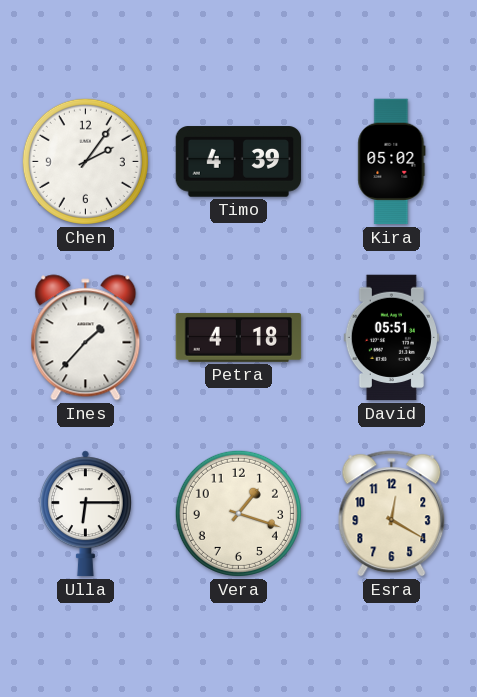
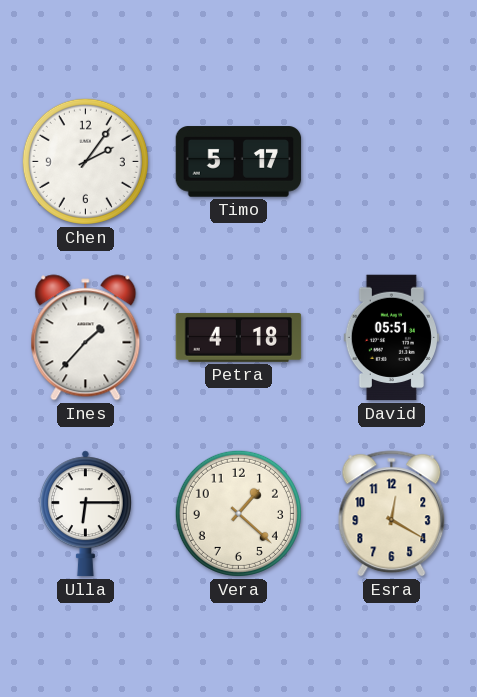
Timo: 4:39 -> 5:17
Kira: 05:02 -> none
Vera: 1:18 -> 1:22
